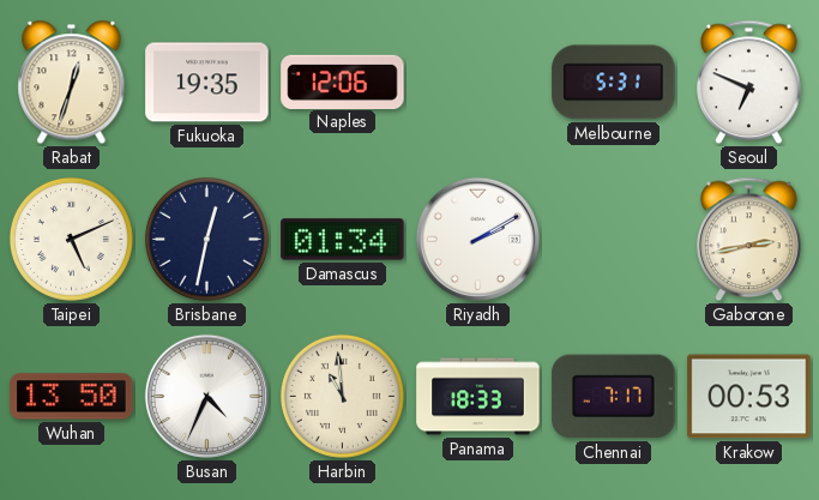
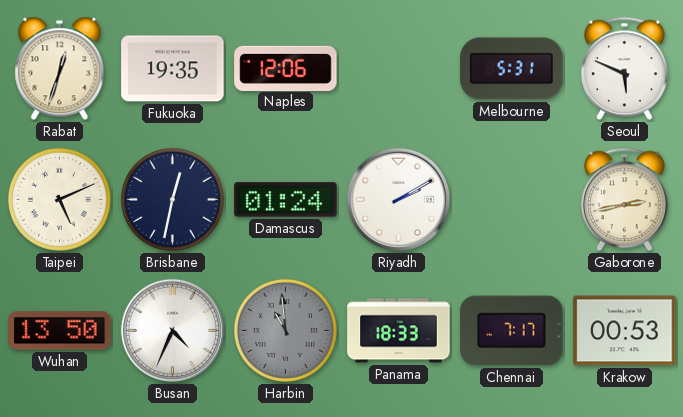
Seoul: 6:49 -> 5:49
Damascus: 01:34 -> 01:24
Harbin dial: cream -> grey
